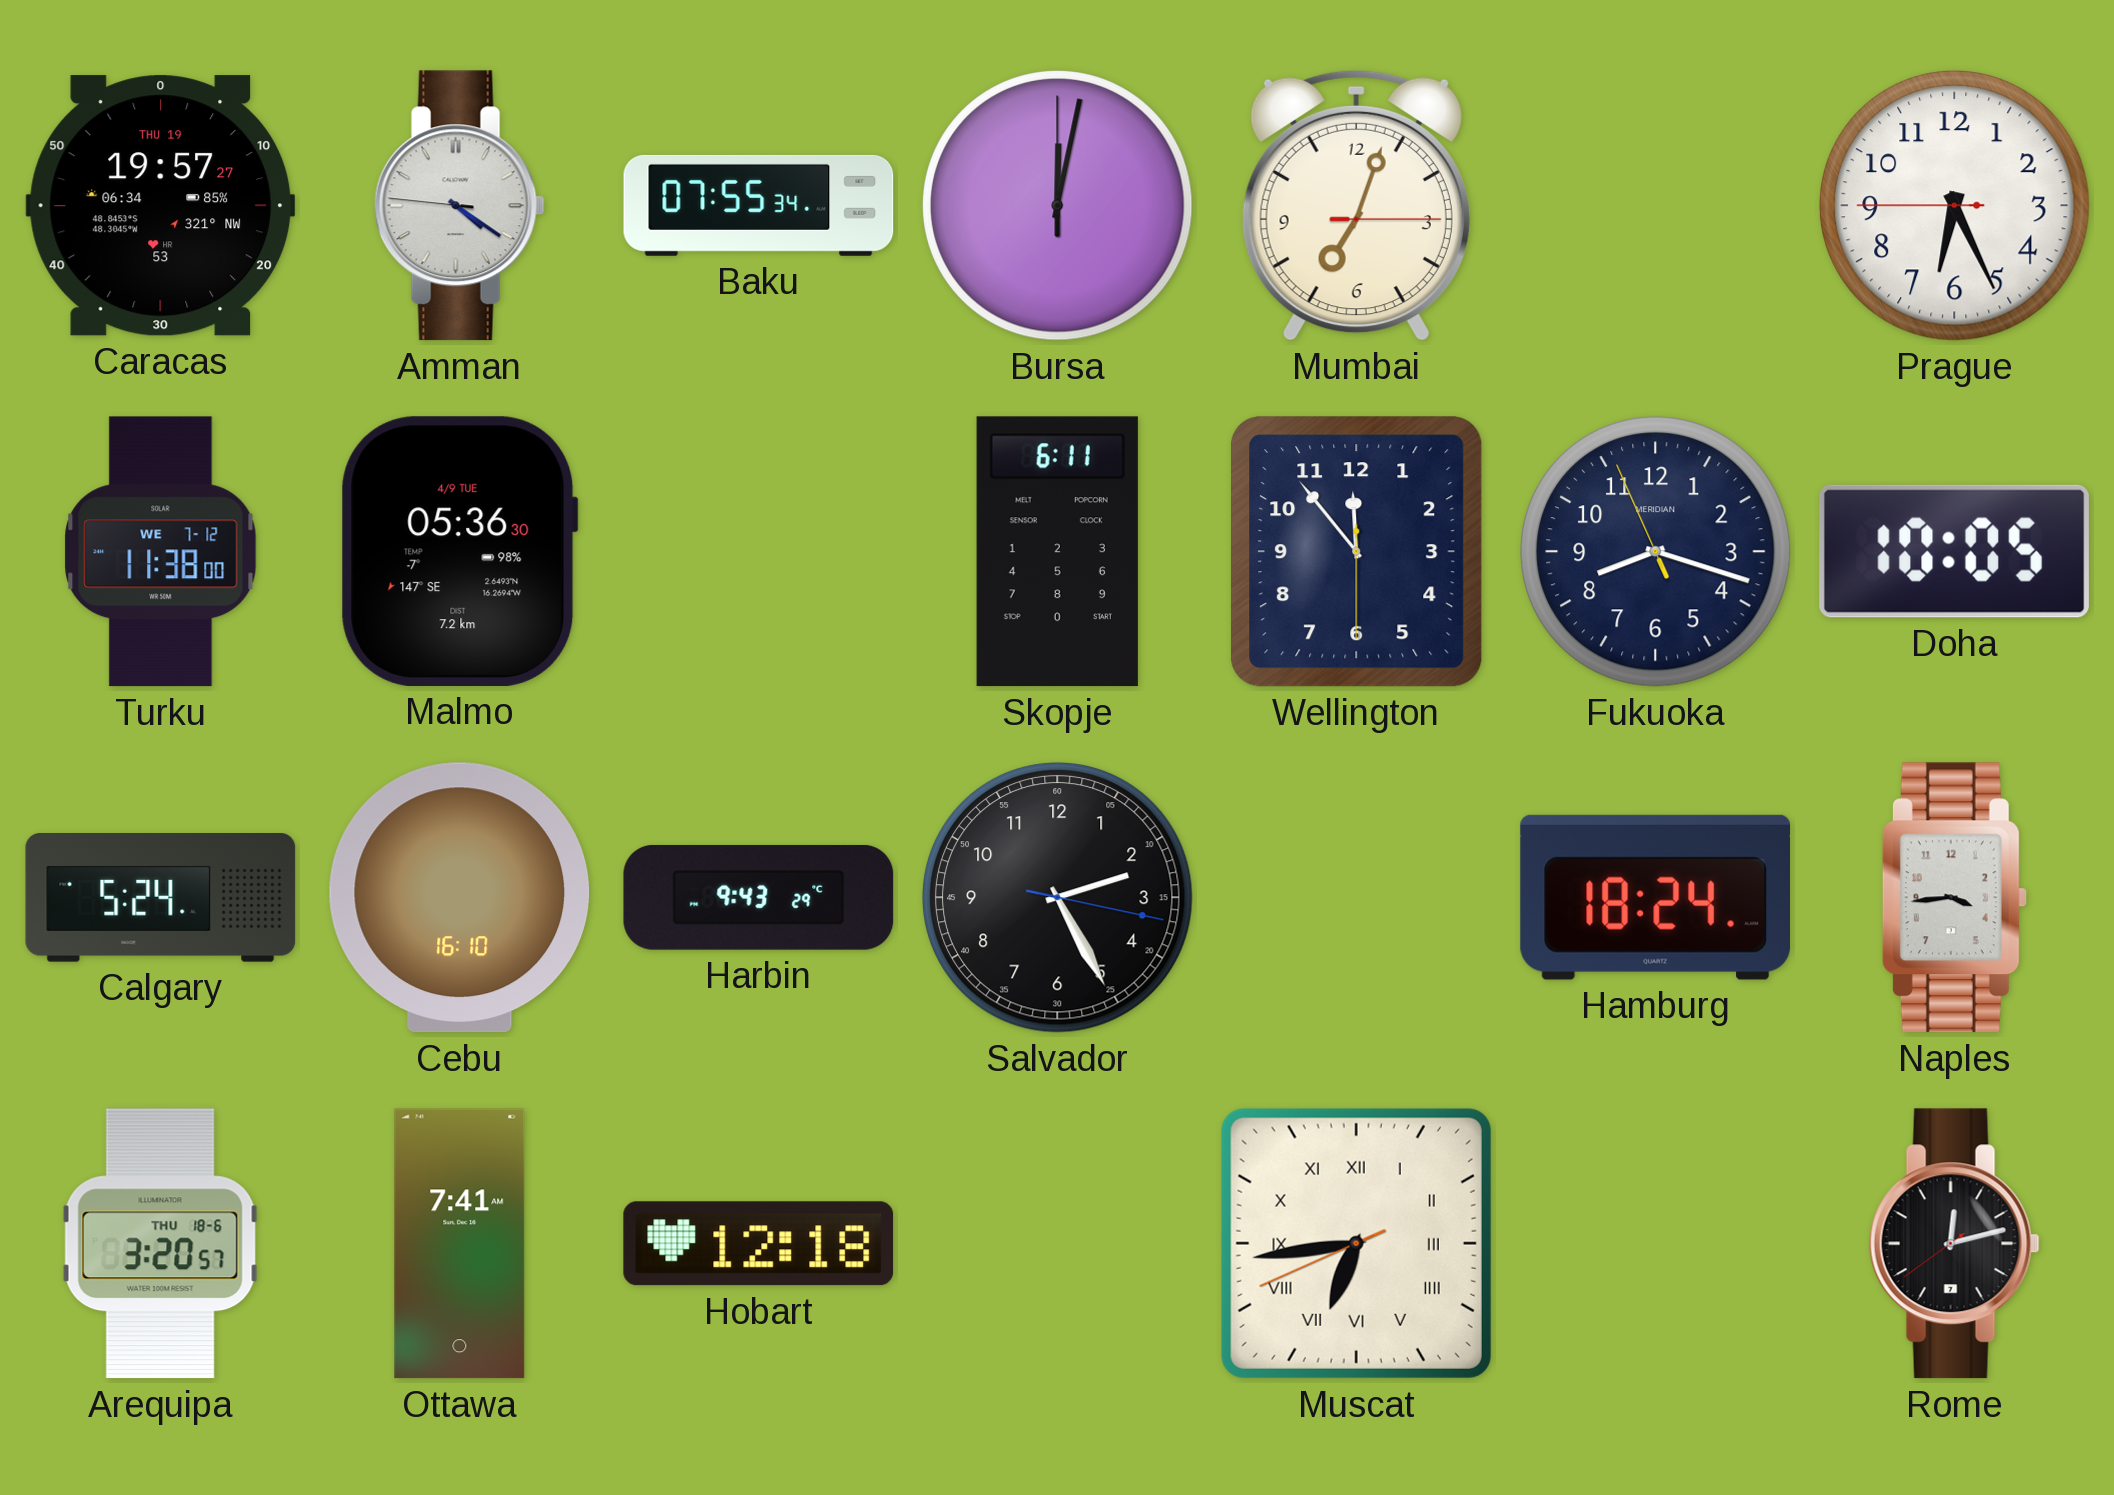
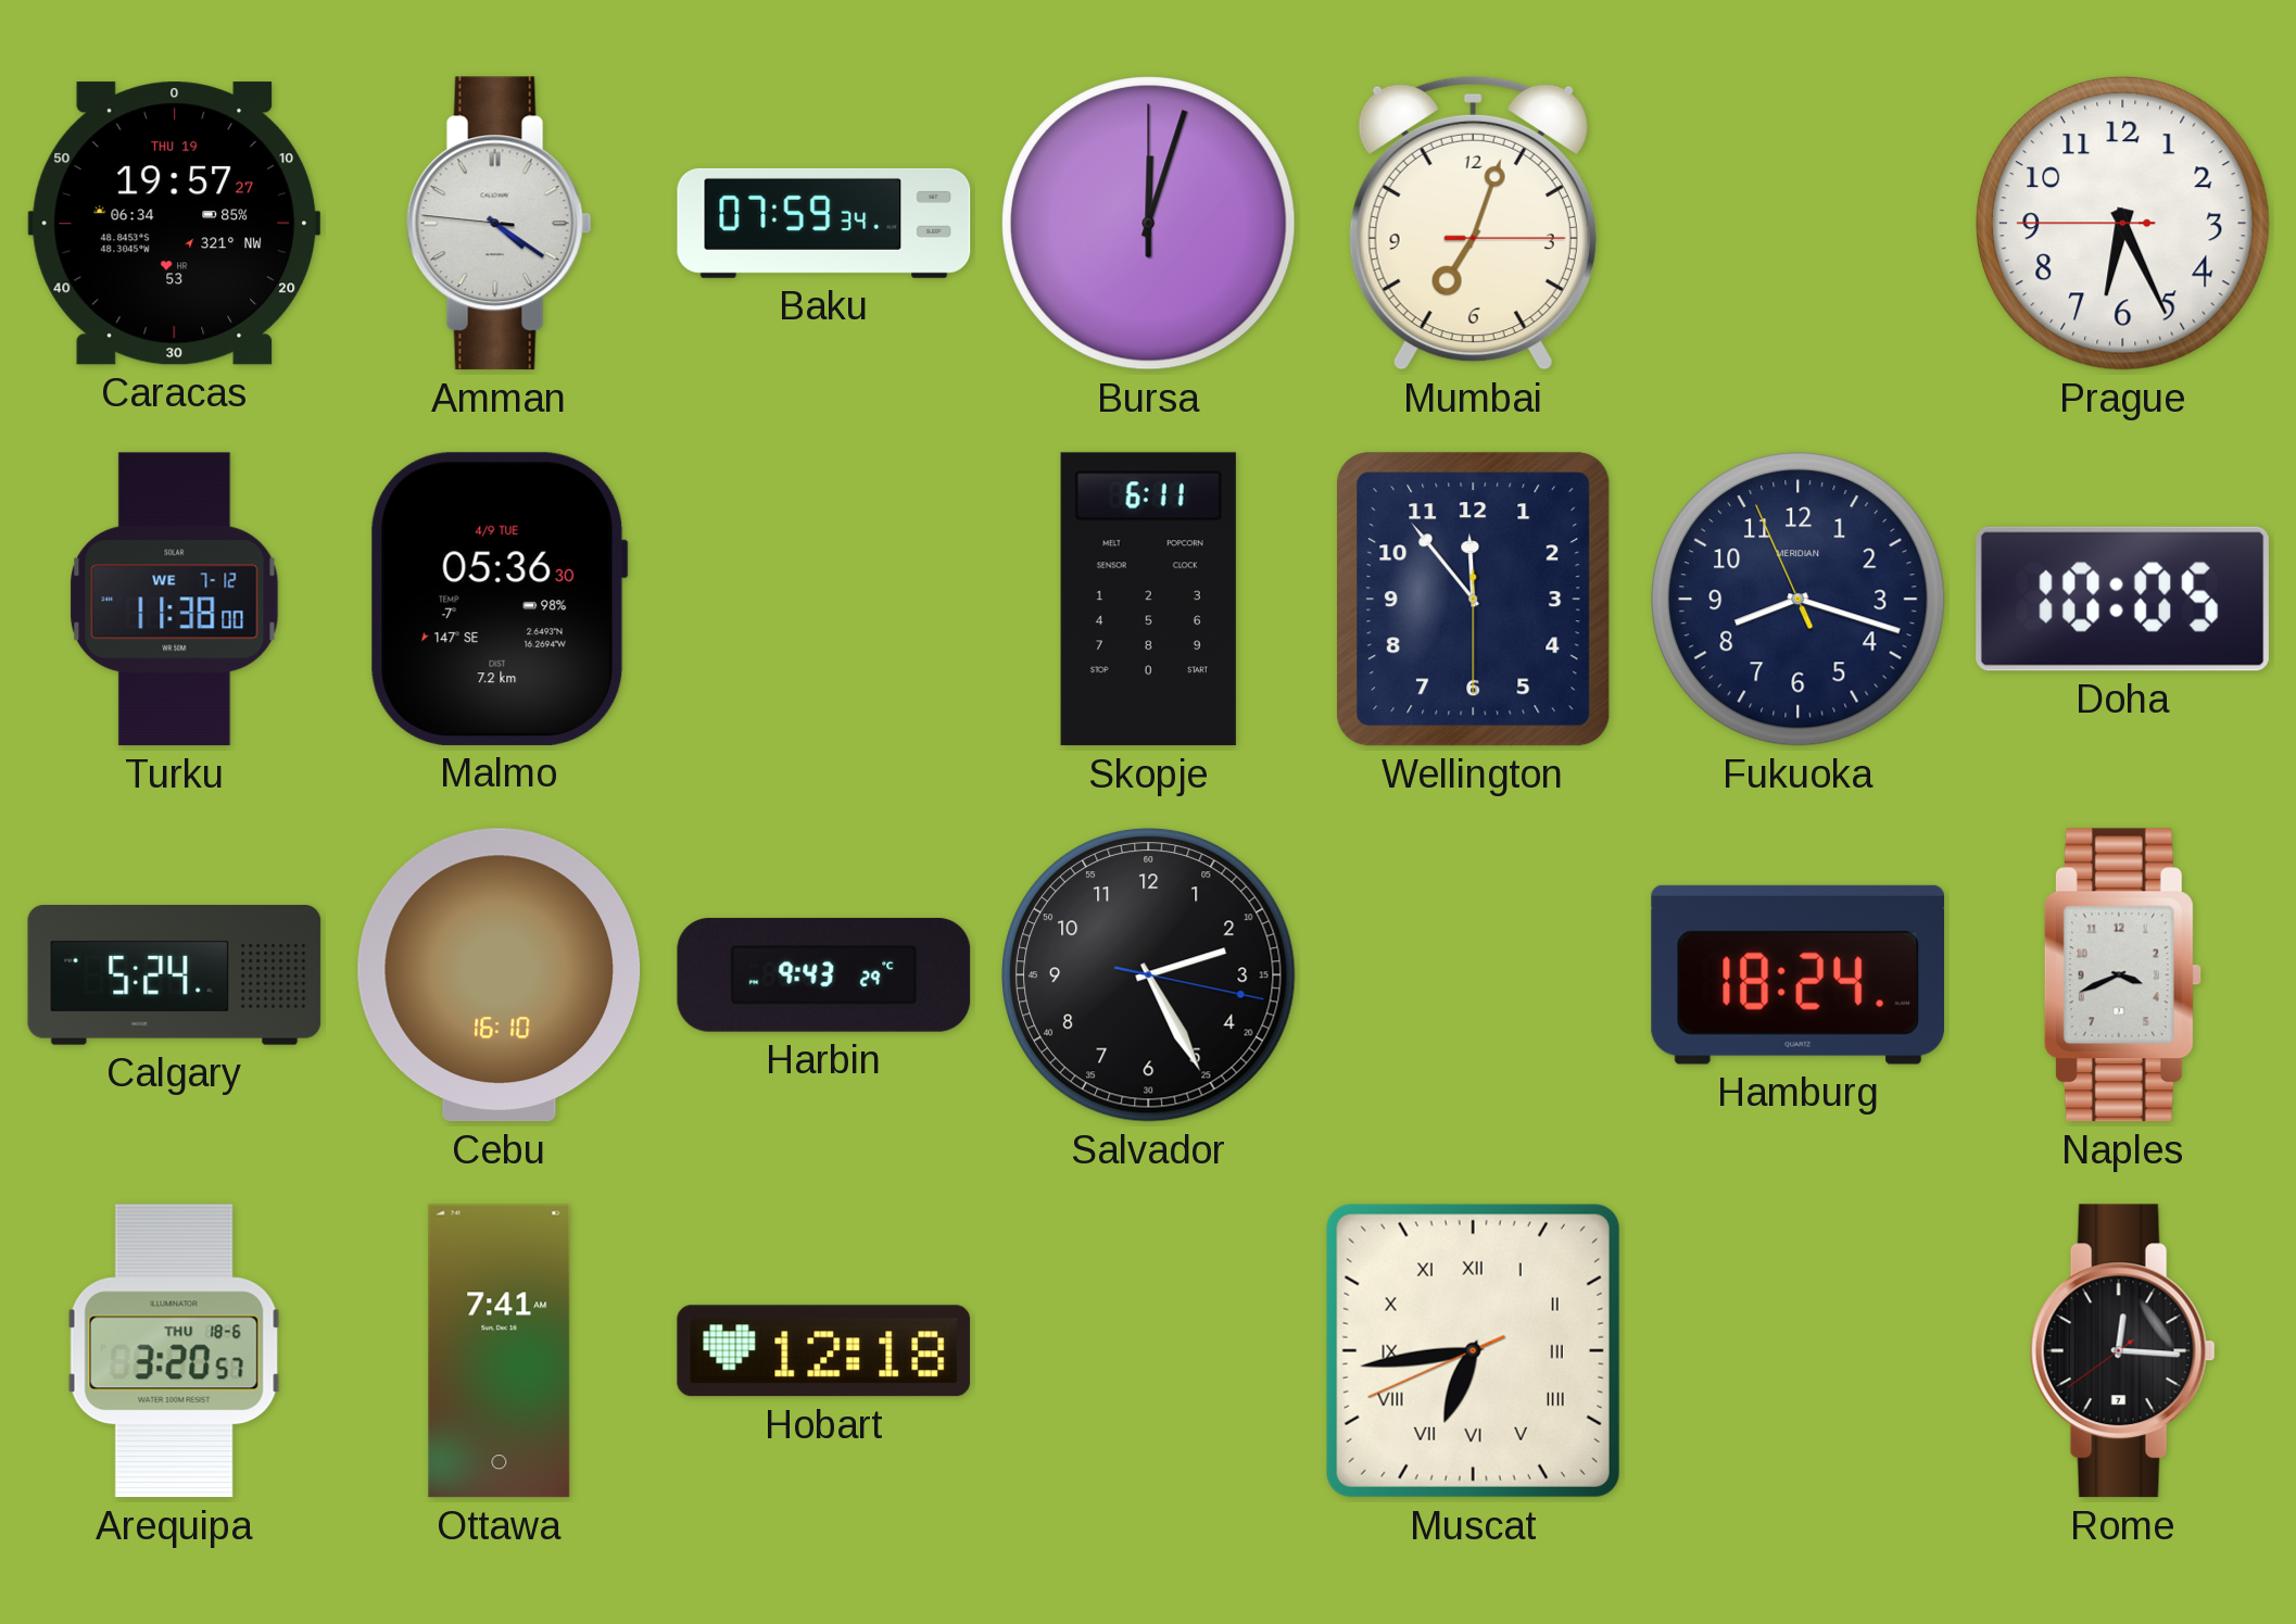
Baku: 07:55 -> 07:59
Bursa: 12:02 -> 12:03
Naples: 3:44 -> 3:41
Rome: 12:12 -> 12:15
